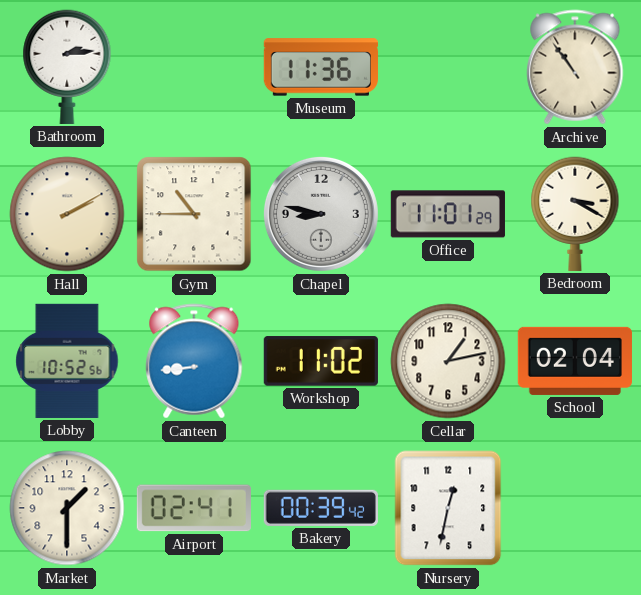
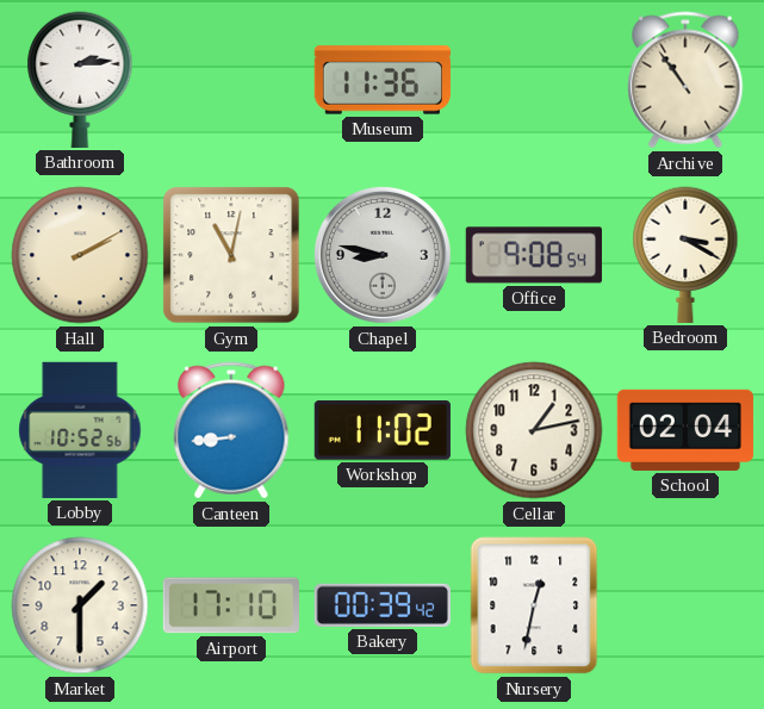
Gym: 10:45 -> 11:02
Office: 11:01 -> 9:08
Airport: 02:41 -> 17:10
